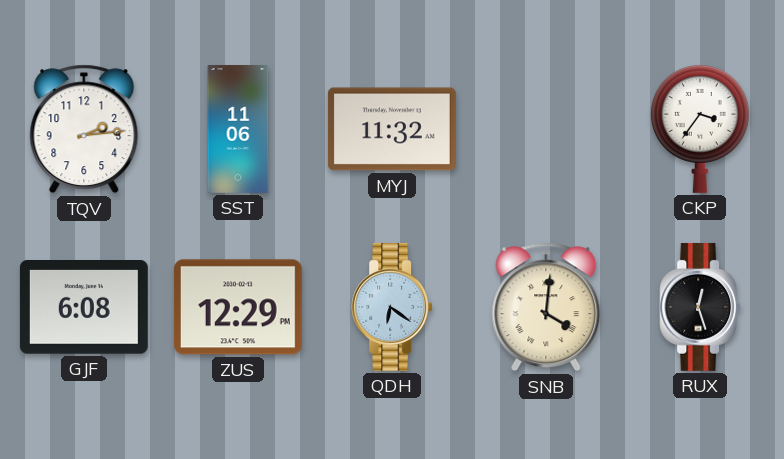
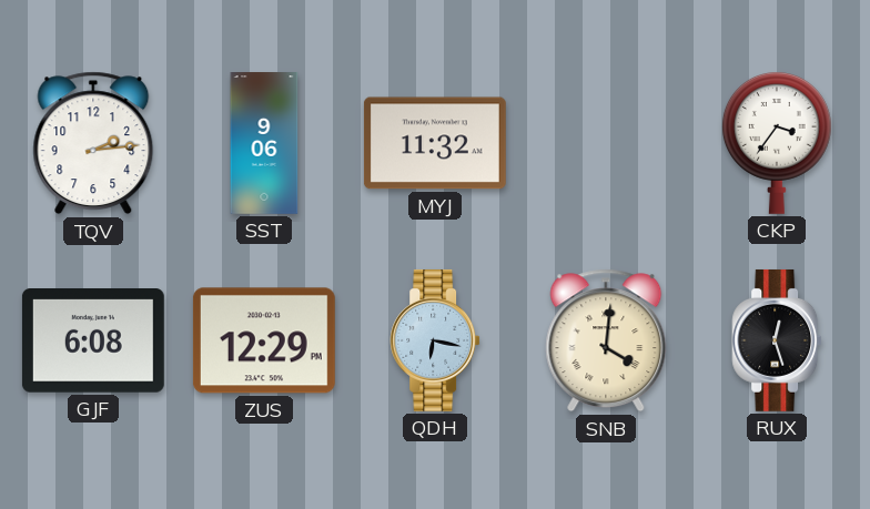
SST: 11:06 -> 9:06
QDH: 6:21 -> 6:17
